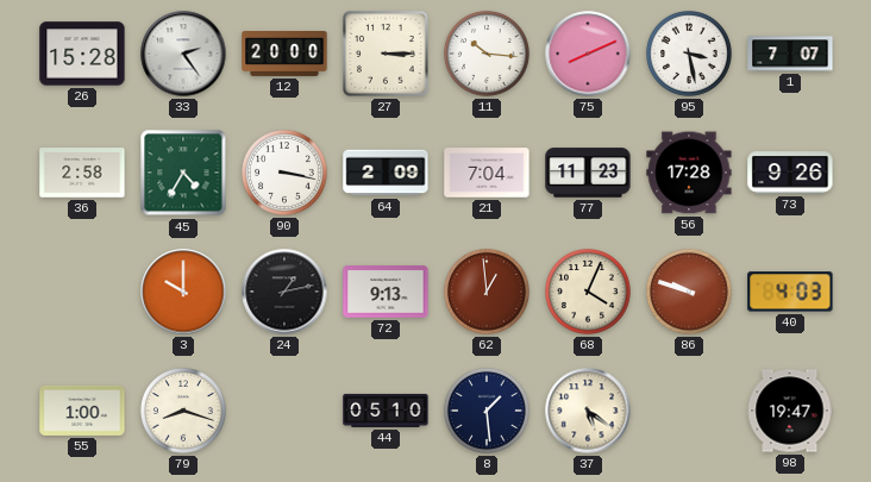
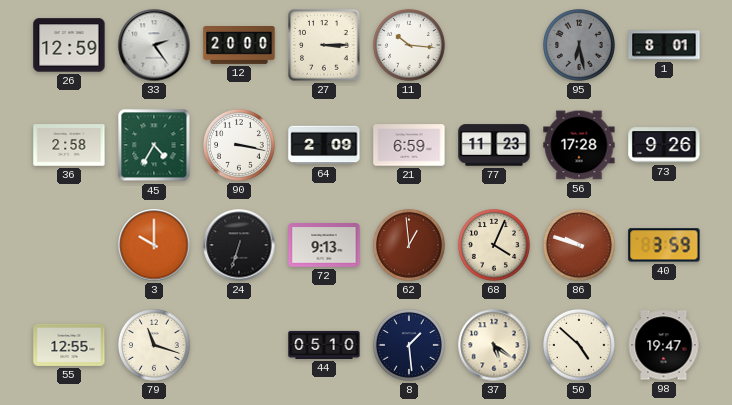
26: 15:28 -> 12:59
75: 8:11 -> none
95: 3:28 -> 6:28
95 dial: white -> grey
1: 7:07 -> 8:01
21: 7:04 -> 6:59
24: 1:13 -> 6:33
40: 4:03 -> 3:59
55: 1:00 -> 12:55
79: 8:18 -> 11:18
50: none -> 4:52
